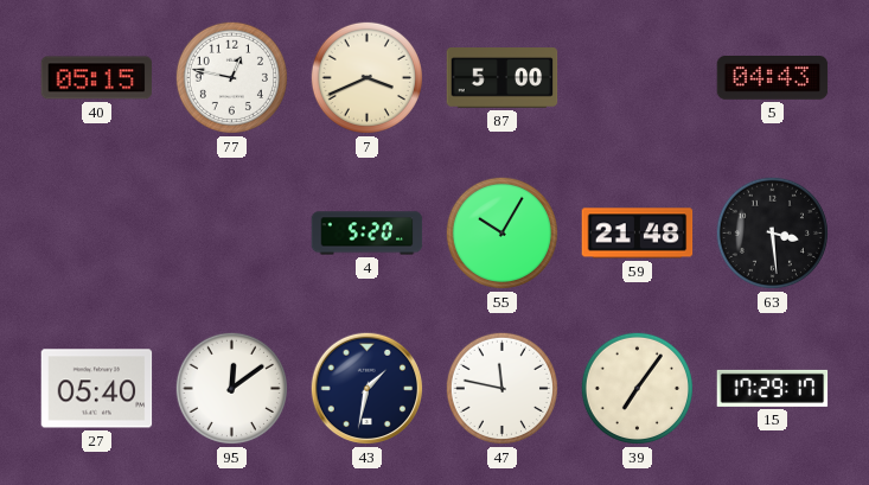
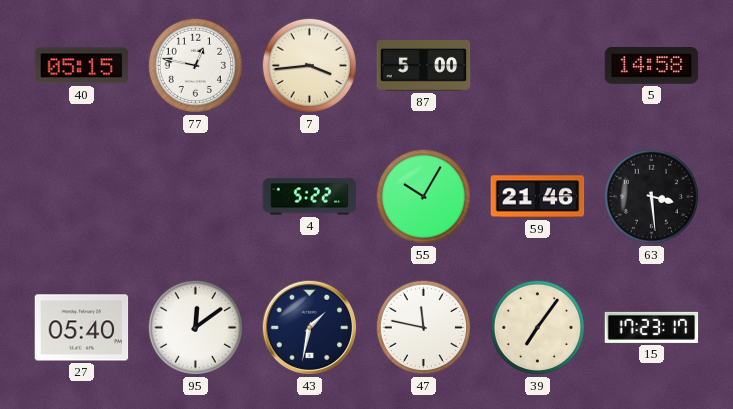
7: 3:41 -> 3:44
5: 04:43 -> 14:58
4: 5:20 -> 5:22
59: 21:48 -> 21:46
15: 17:29 -> 17:23
